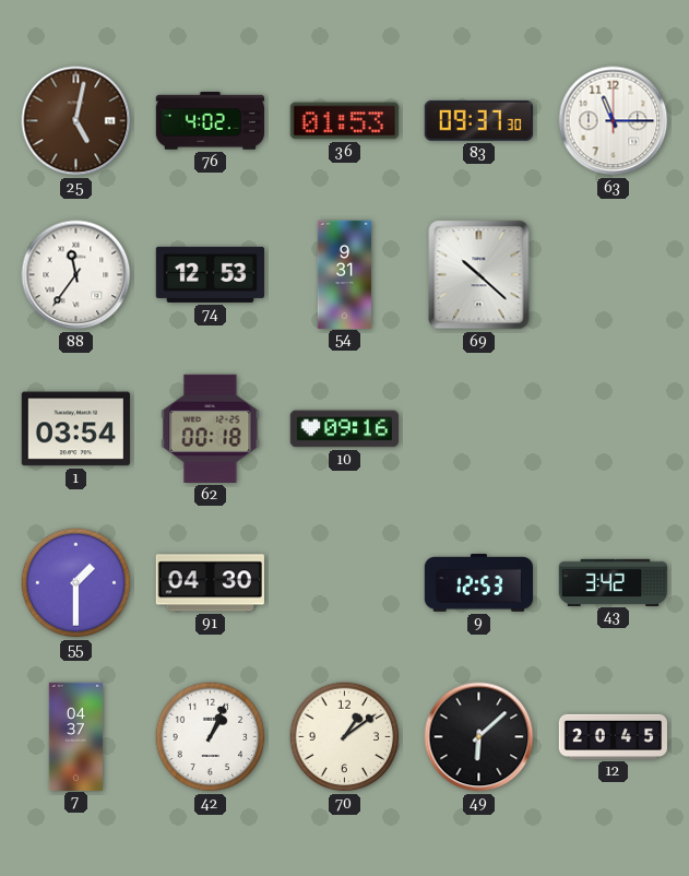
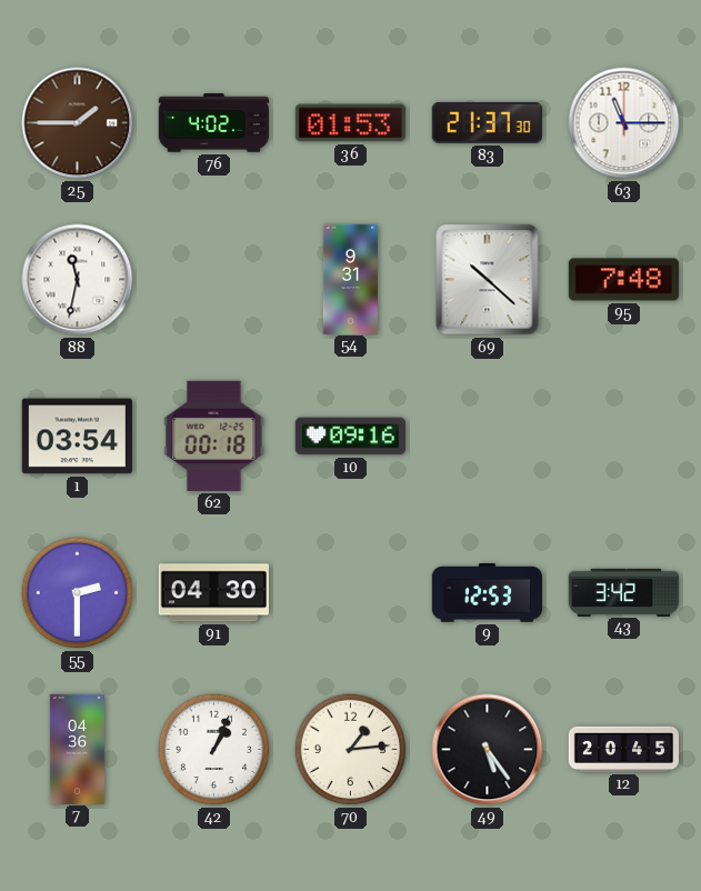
25: 5:02 -> 1:45
83: 09:37 -> 21:37
88: 11:36 -> 11:32
74: 12:53 -> none
95: none -> 7:48
55: 1:30 -> 2:30
7: 04:37 -> 04:36
70: 1:09 -> 1:14
49: 6:08 -> 5:24
